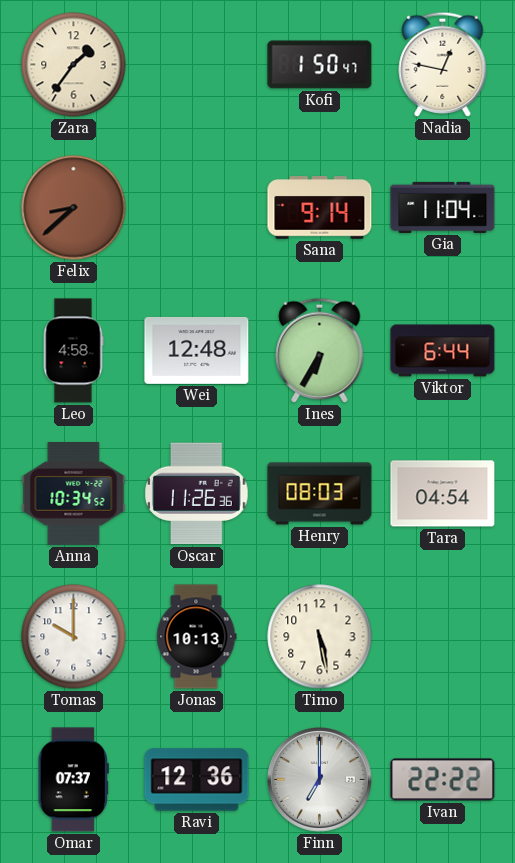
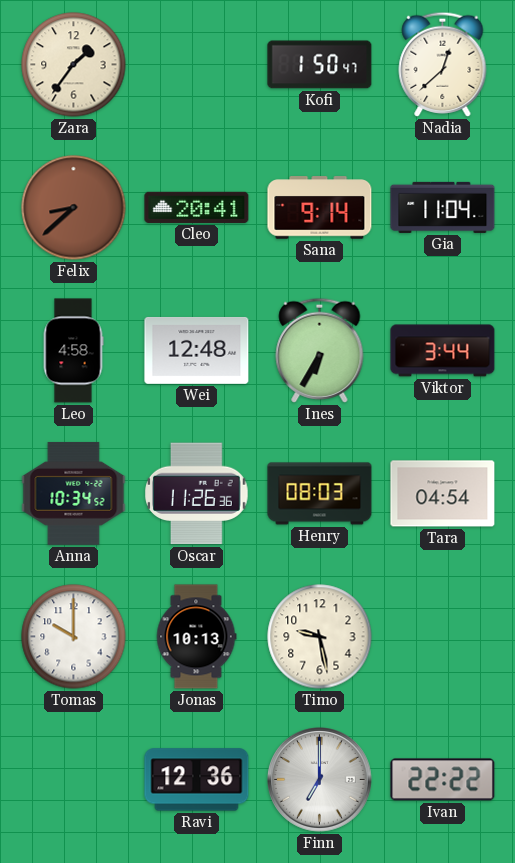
Nadia: 12:47 -> 12:38
Cleo: none -> 20:41
Viktor: 6:44 -> 3:44
Timo: 5:28 -> 9:28
Omar: 07:37 -> none
